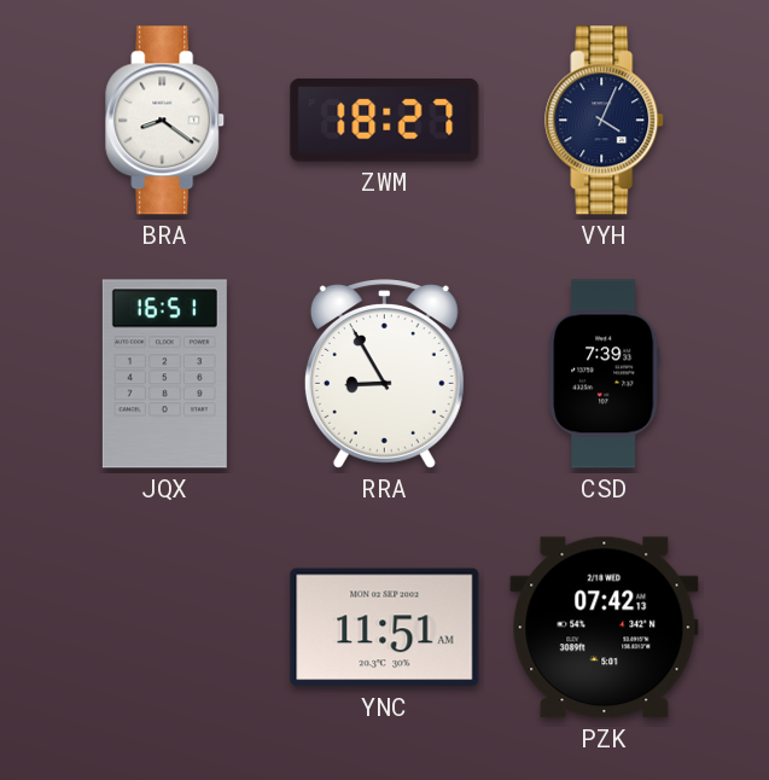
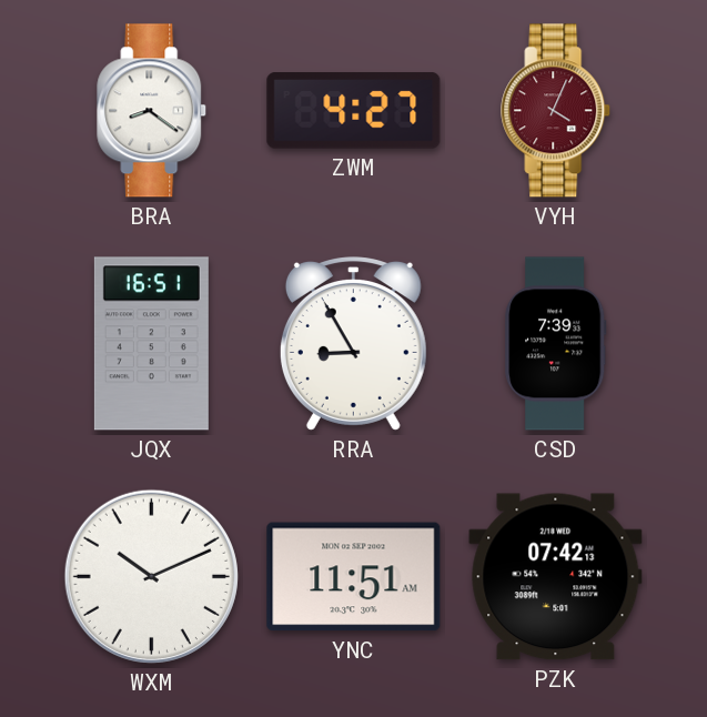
ZWM: 18:27 -> 4:27
VYH dial: navy -> burgundy
WXM: none -> 10:11
